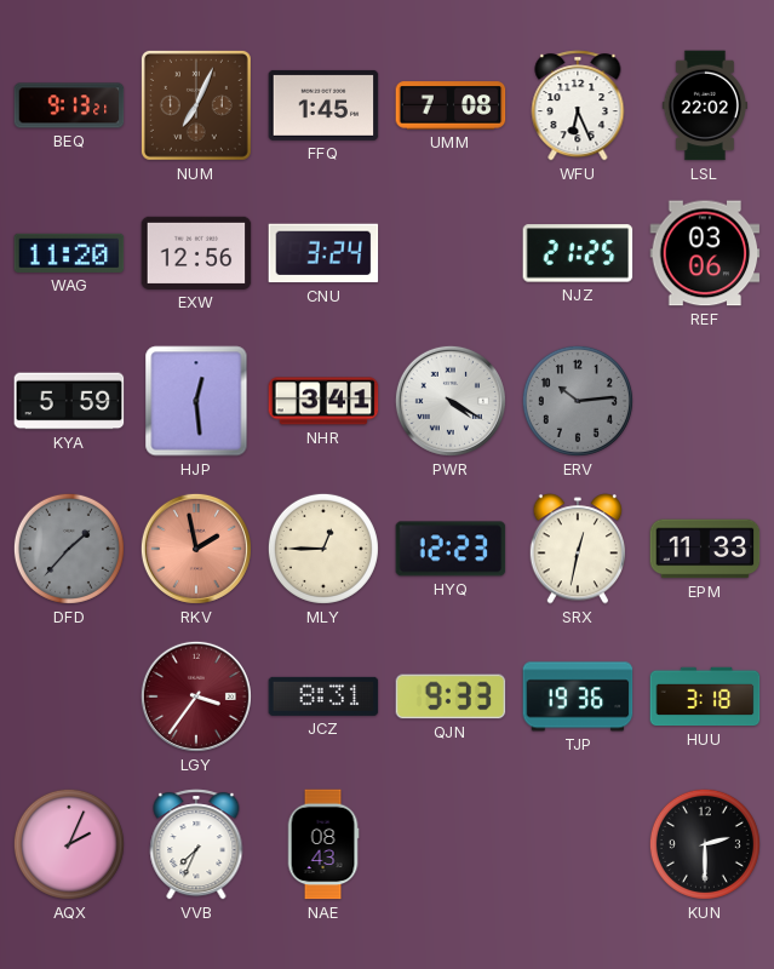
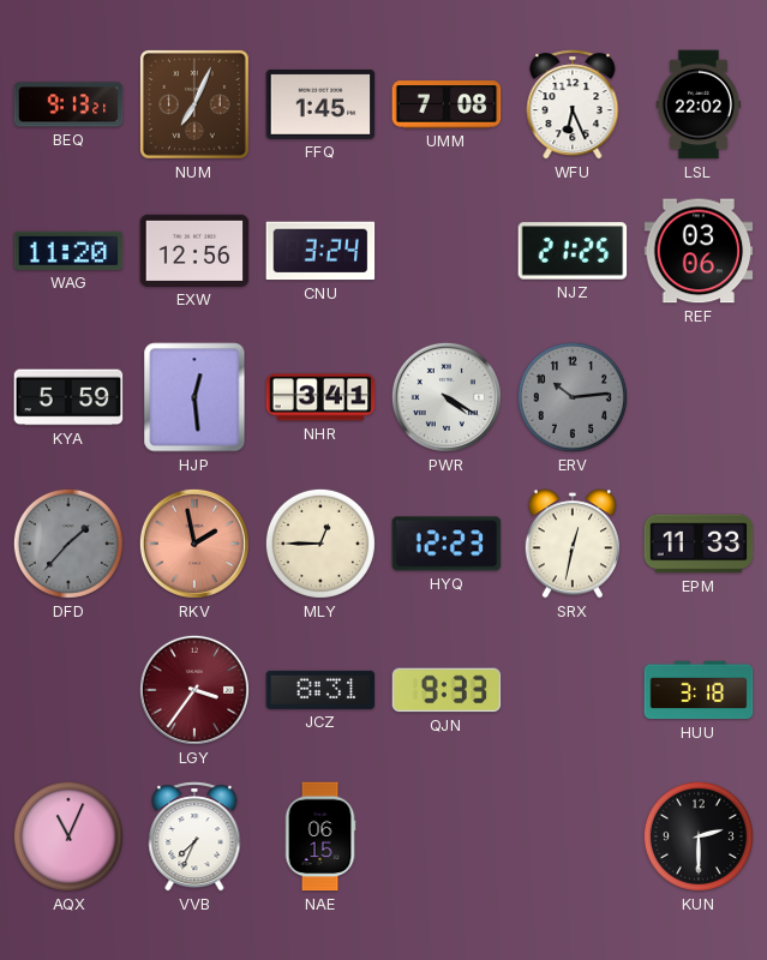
TJP: 19:36 -> none
AQX: 2:04 -> 11:04
NAE: 08:43 -> 06:15
